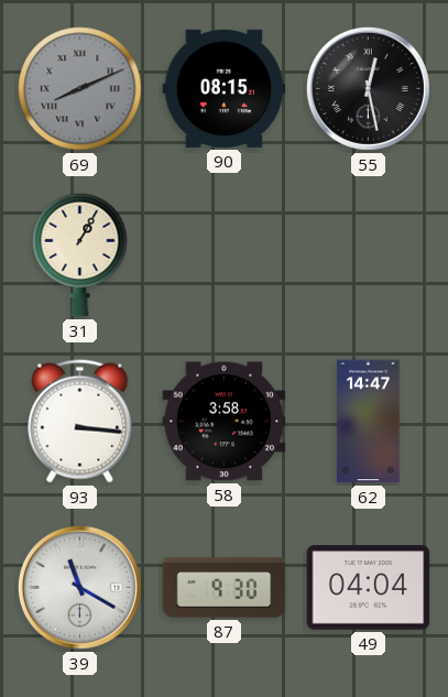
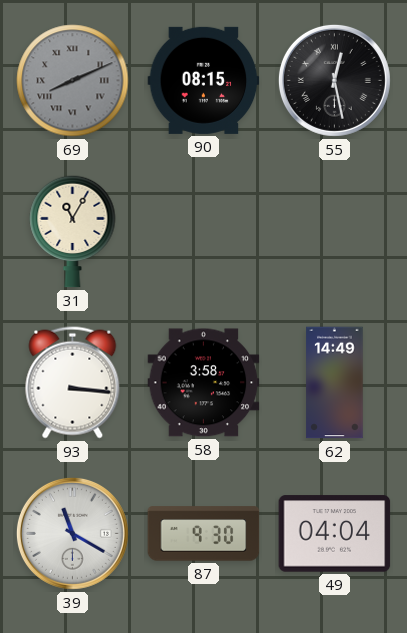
31: 1:05 -> 11:05
62: 14:47 -> 14:49
